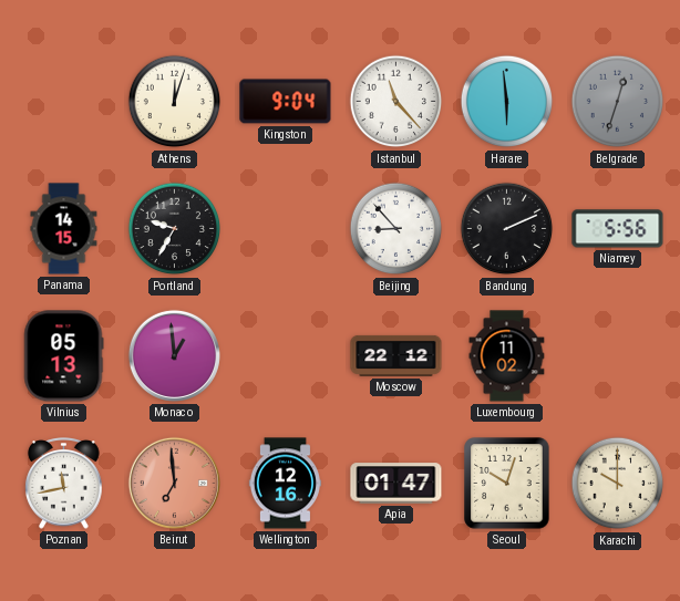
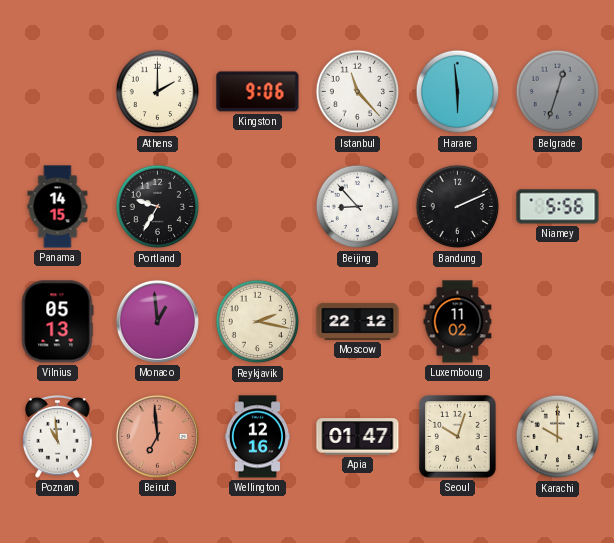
Athens: 12:03 -> 2:00
Kingston: 9:04 -> 9:06
Reykjavik: none -> 2:17
Poznan: 11:43 -> 10:59
